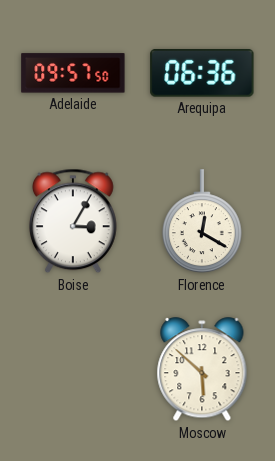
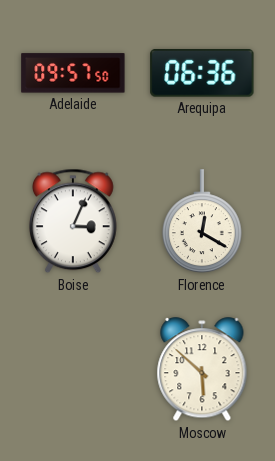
Boise: 3:05 -> 3:04
